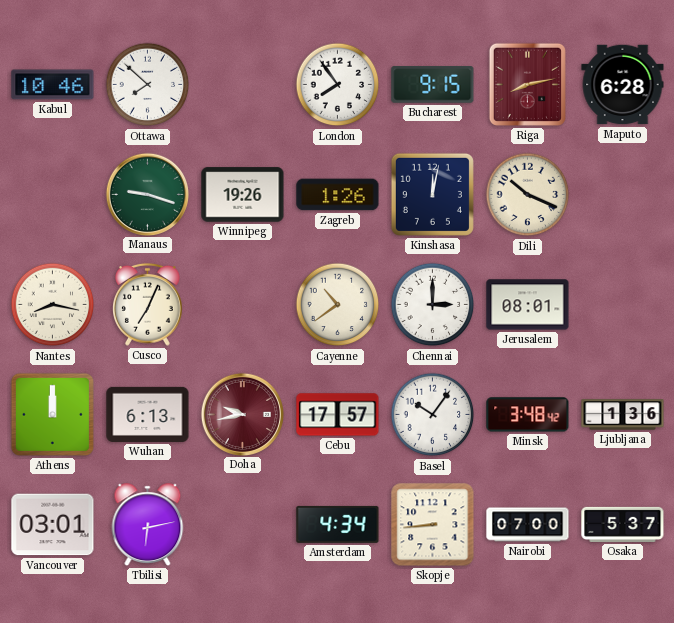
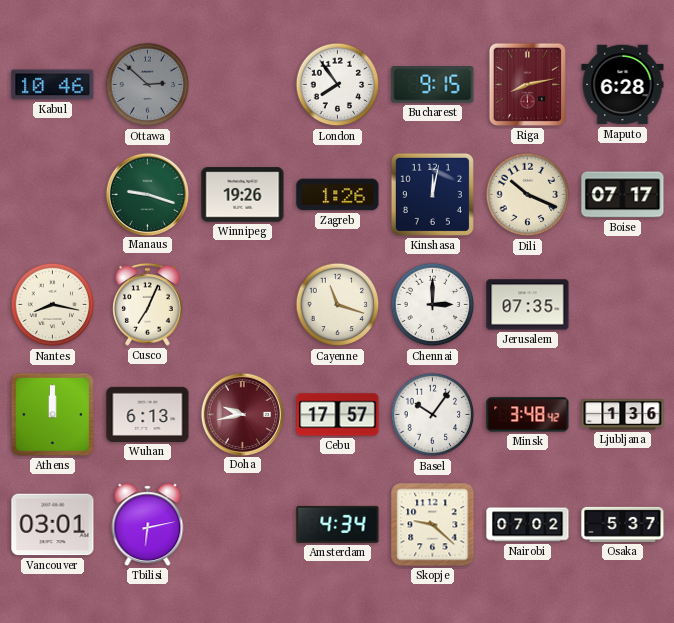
Ottawa: 7:52 -> 2:52
Ottawa dial: white -> grey
Boise: none -> 07:17
Cayenne: 10:39 -> 11:18
Jerusalem: 08:01 -> 07:35
Skopje: 8:44 -> 9:22
Nairobi: 07:00 -> 07:02
